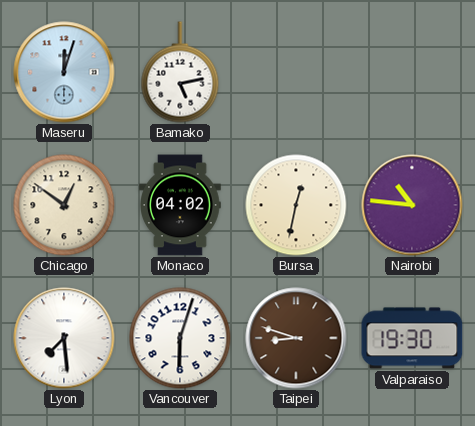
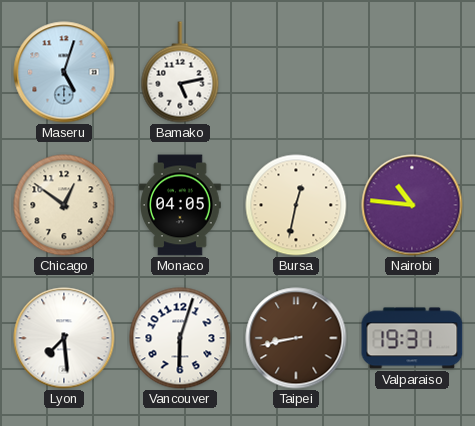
Maseru: 12:03 -> 5:03
Monaco: 04:02 -> 04:05
Taipei: 8:48 -> 8:43
Valparaiso: 19:30 -> 19:31
